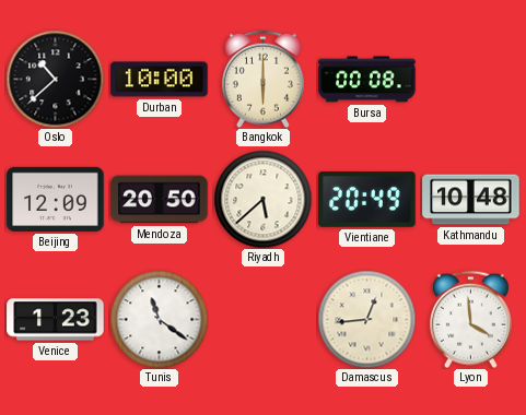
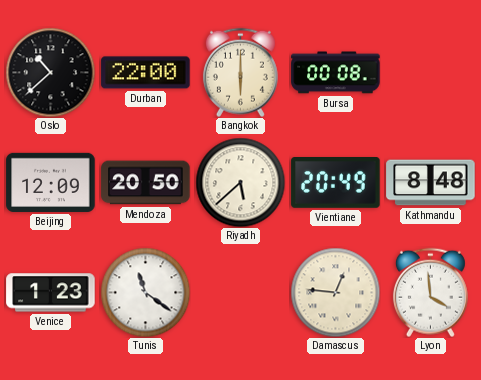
Durban: 10:00 -> 22:00
Kathmandu: 10:48 -> 8:48
Damascus: 12:44 -> 12:46
